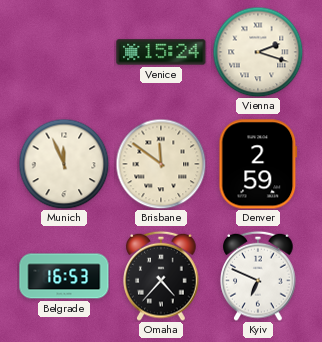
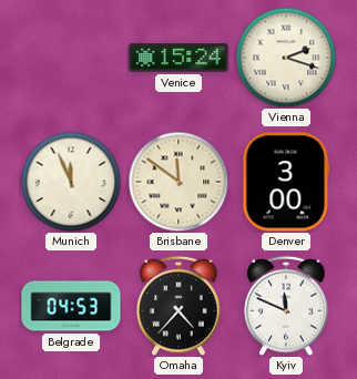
Denver: 2:59 -> 3:00
Belgrade: 16:53 -> 04:53
Kyiv: 6:49 -> 11:49
